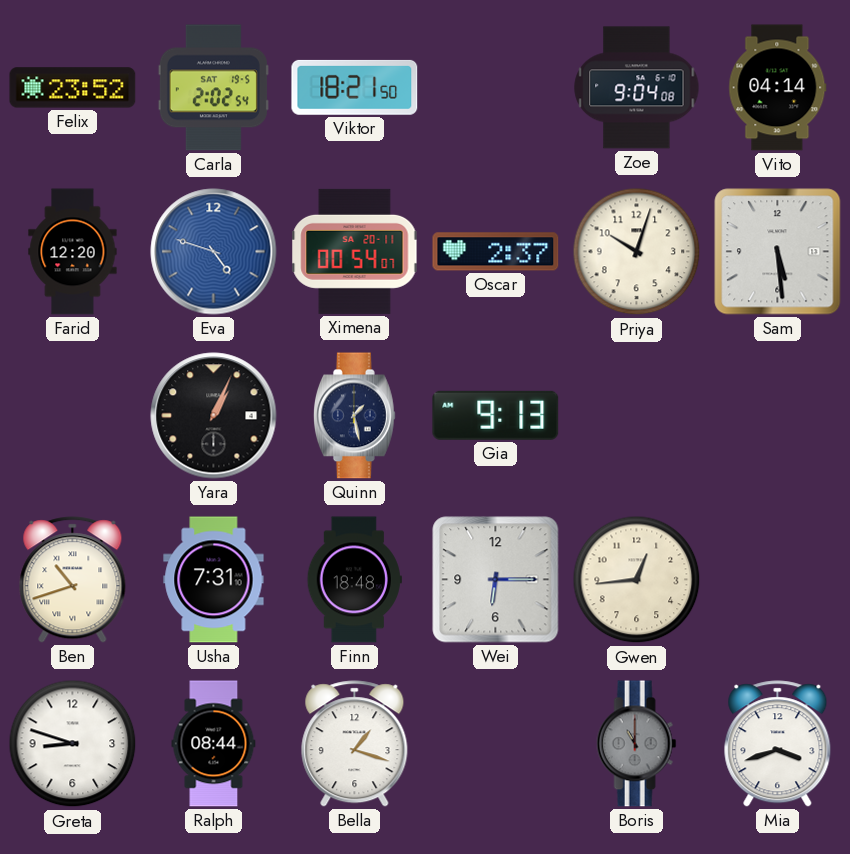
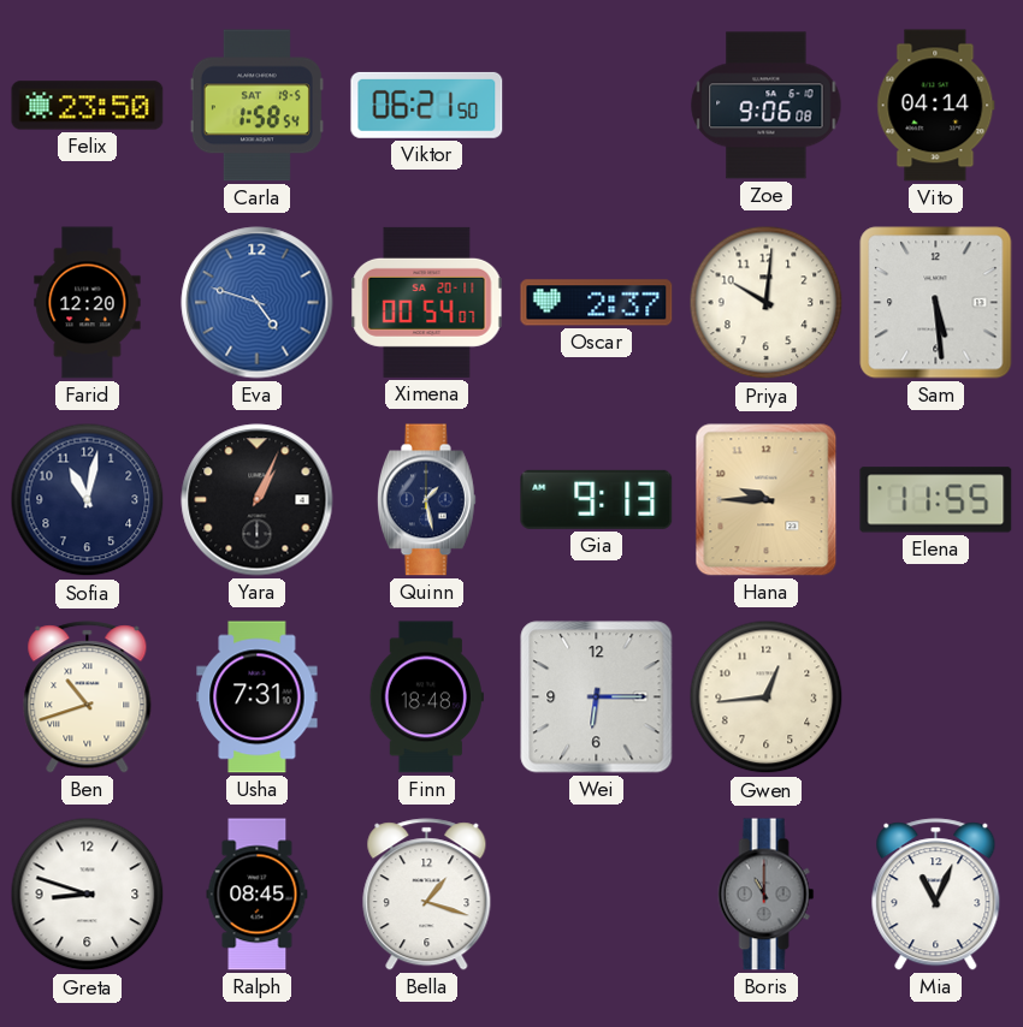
Felix: 23:52 -> 23:50
Carla: 2:02 -> 1:58
Viktor: 18:21 -> 06:21
Zoe: 9:04 -> 9:06
Priya: 10:03 -> 10:01
Sofia: none -> 11:02
Hana: none -> 9:45
Elena: none -> 11:55
Ralph: 08:44 -> 08:45
Mia: 3:42 -> 11:04
